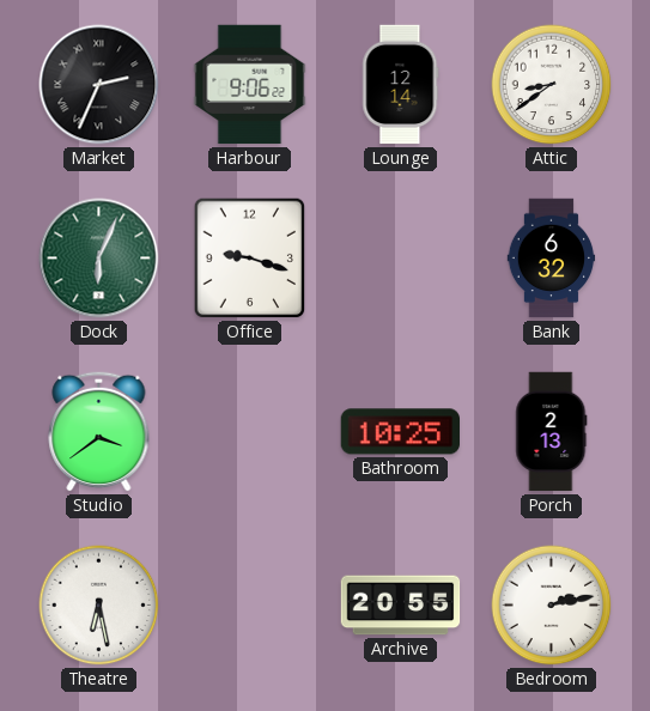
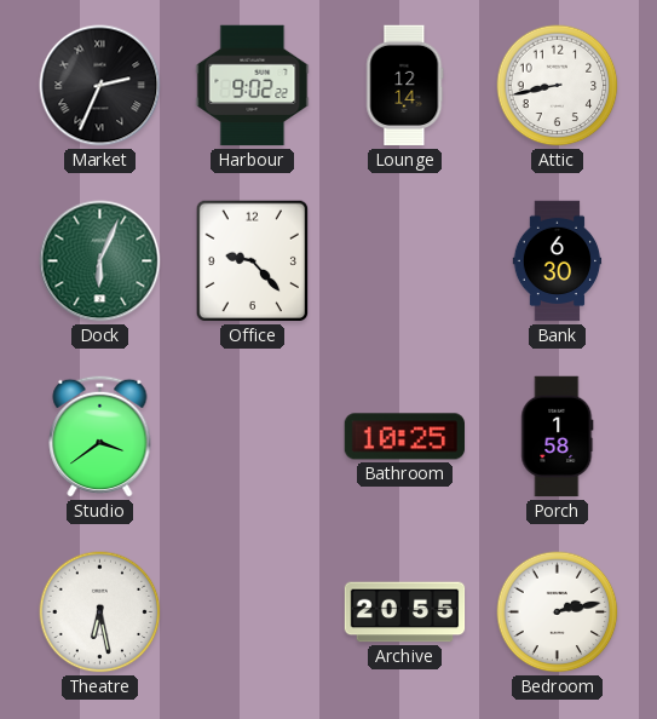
Harbour: 9:06 -> 9:02
Attic: 8:39 -> 8:43
Office: 9:18 -> 9:23
Bank: 6:32 -> 6:30
Porch: 2:13 -> 1:58
